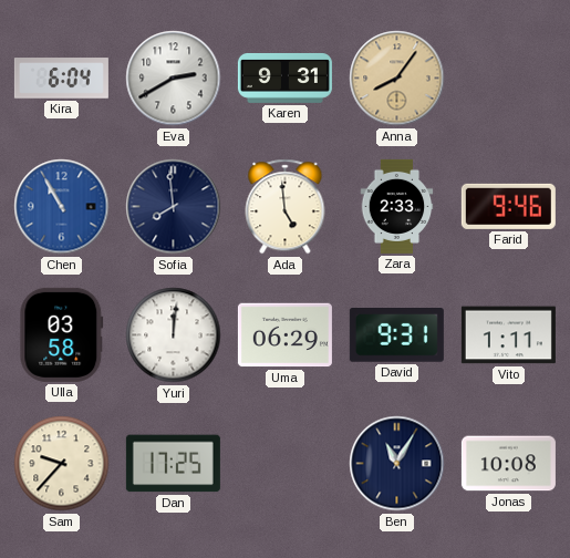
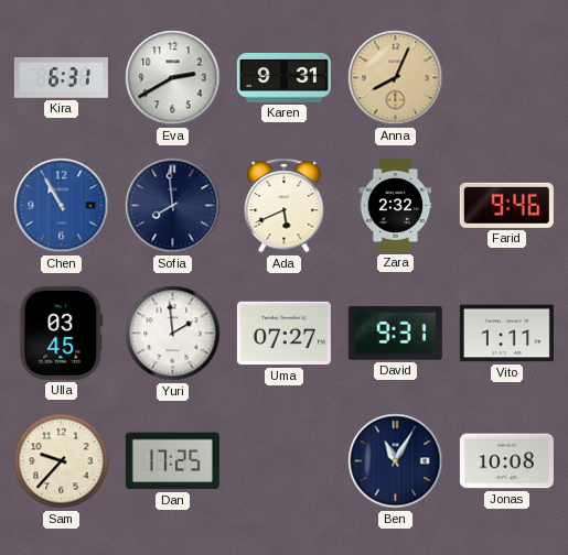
Kira: 6:04 -> 6:31
Anna: 8:06 -> 8:04
Ada: 4:59 -> 5:41
Zara: 2:33 -> 2:32
Ulla: 03:58 -> 03:45
Yuri: 12:01 -> 1:59
Uma: 06:29 -> 07:27
